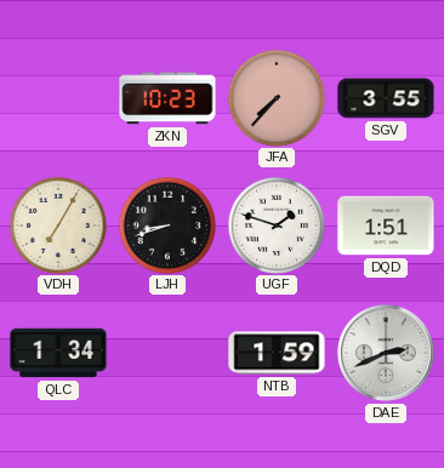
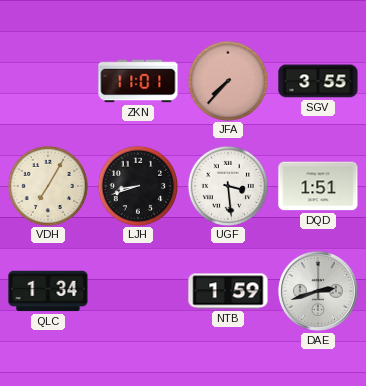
ZKN: 10:23 -> 11:01
UGF: 1:48 -> 3:29
DAE: 2:41 -> 2:42
